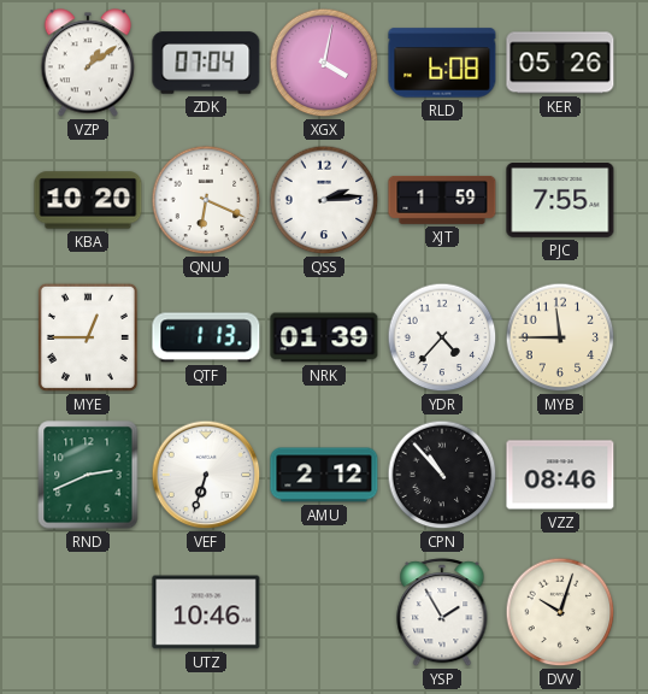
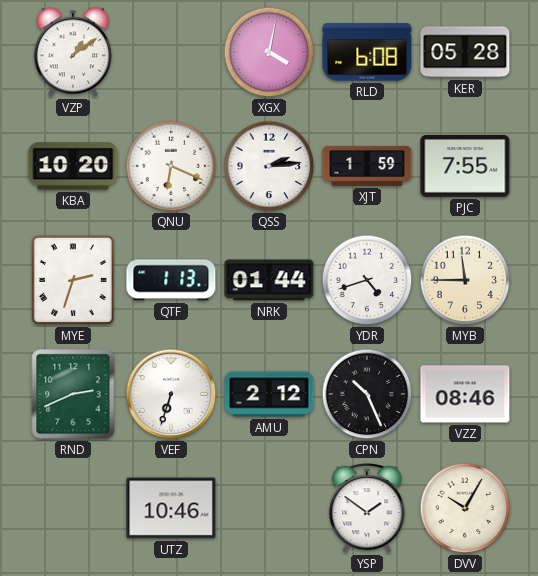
ZDK: 07:04 -> none
KER: 05:26 -> 05:28
MYE: 12:45 -> 2:33
NRK: 01:39 -> 01:44
YDR: 4:37 -> 4:42
CPN: 10:53 -> 10:26
YSP: 1:55 -> 1:51
DVV: 10:03 -> 10:05
